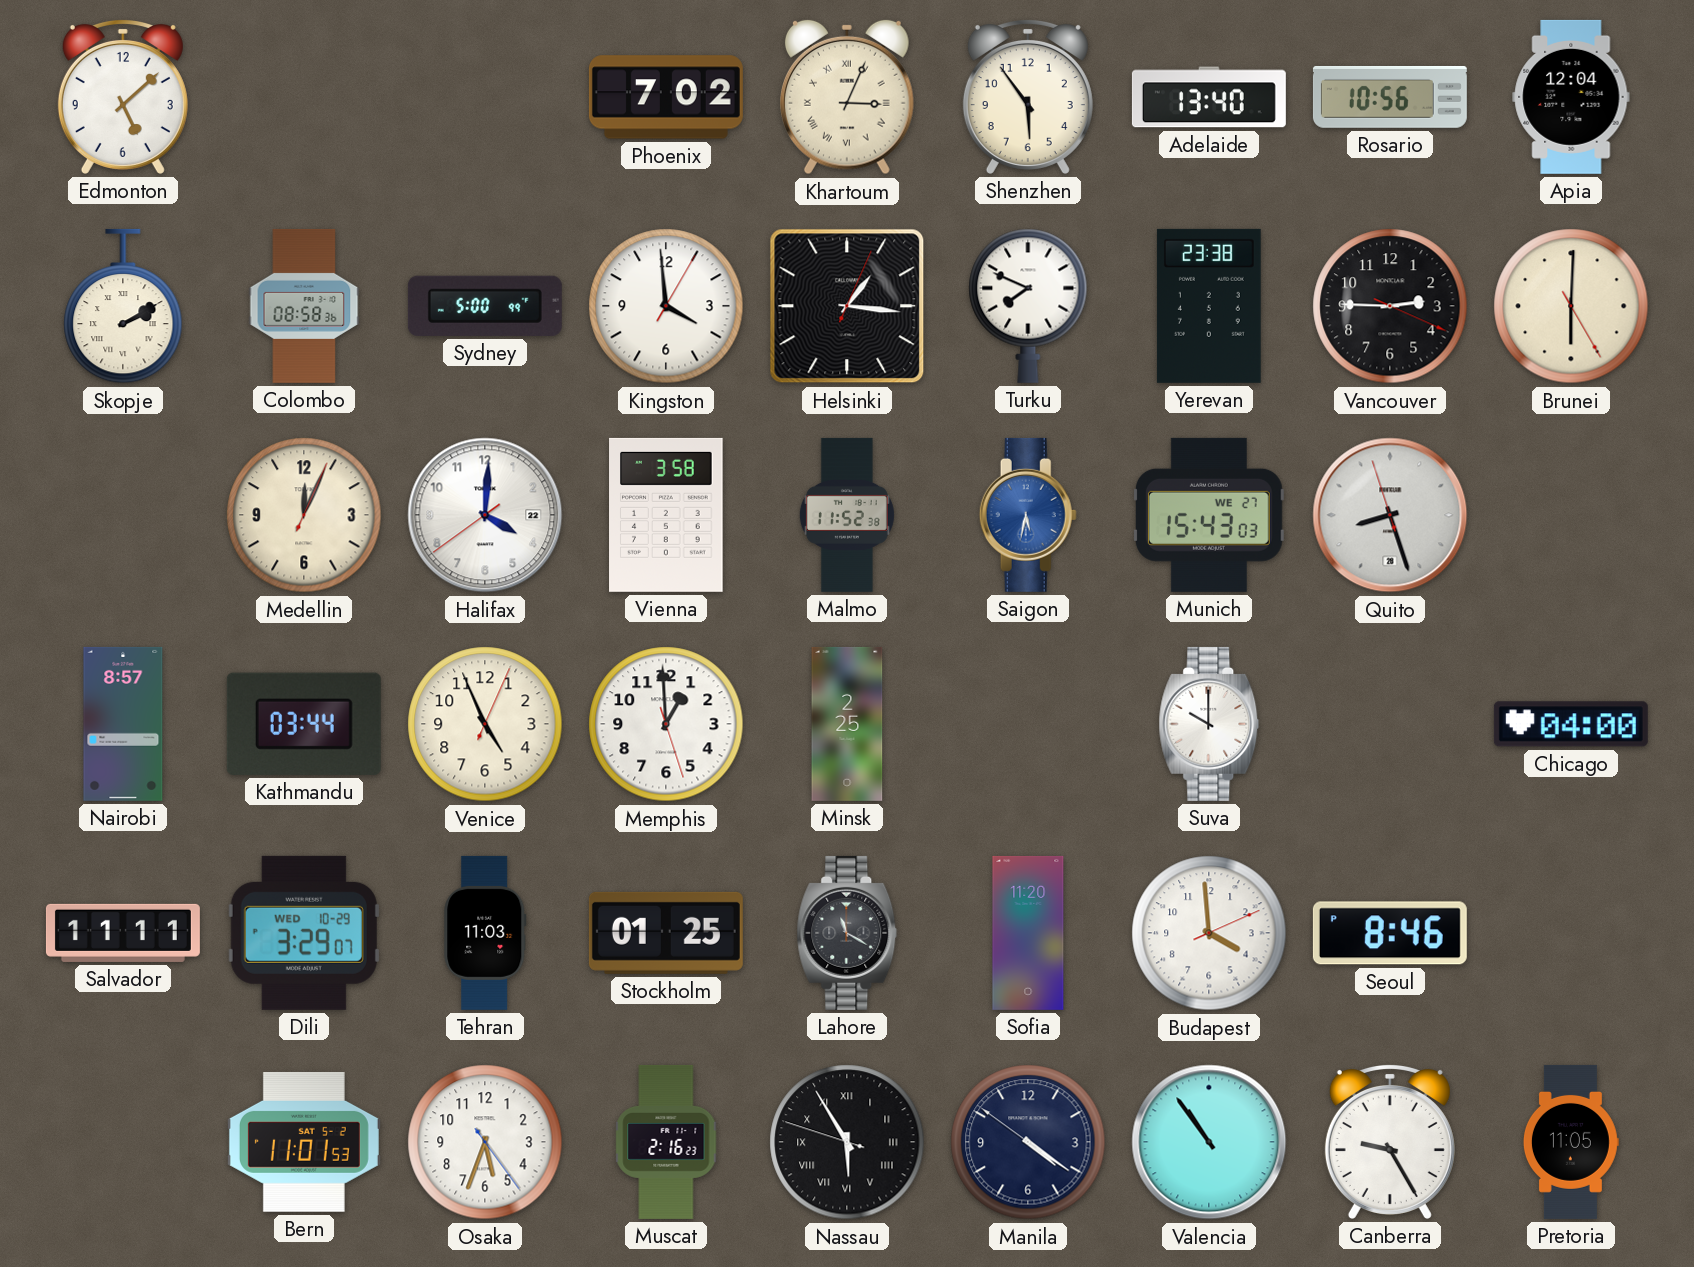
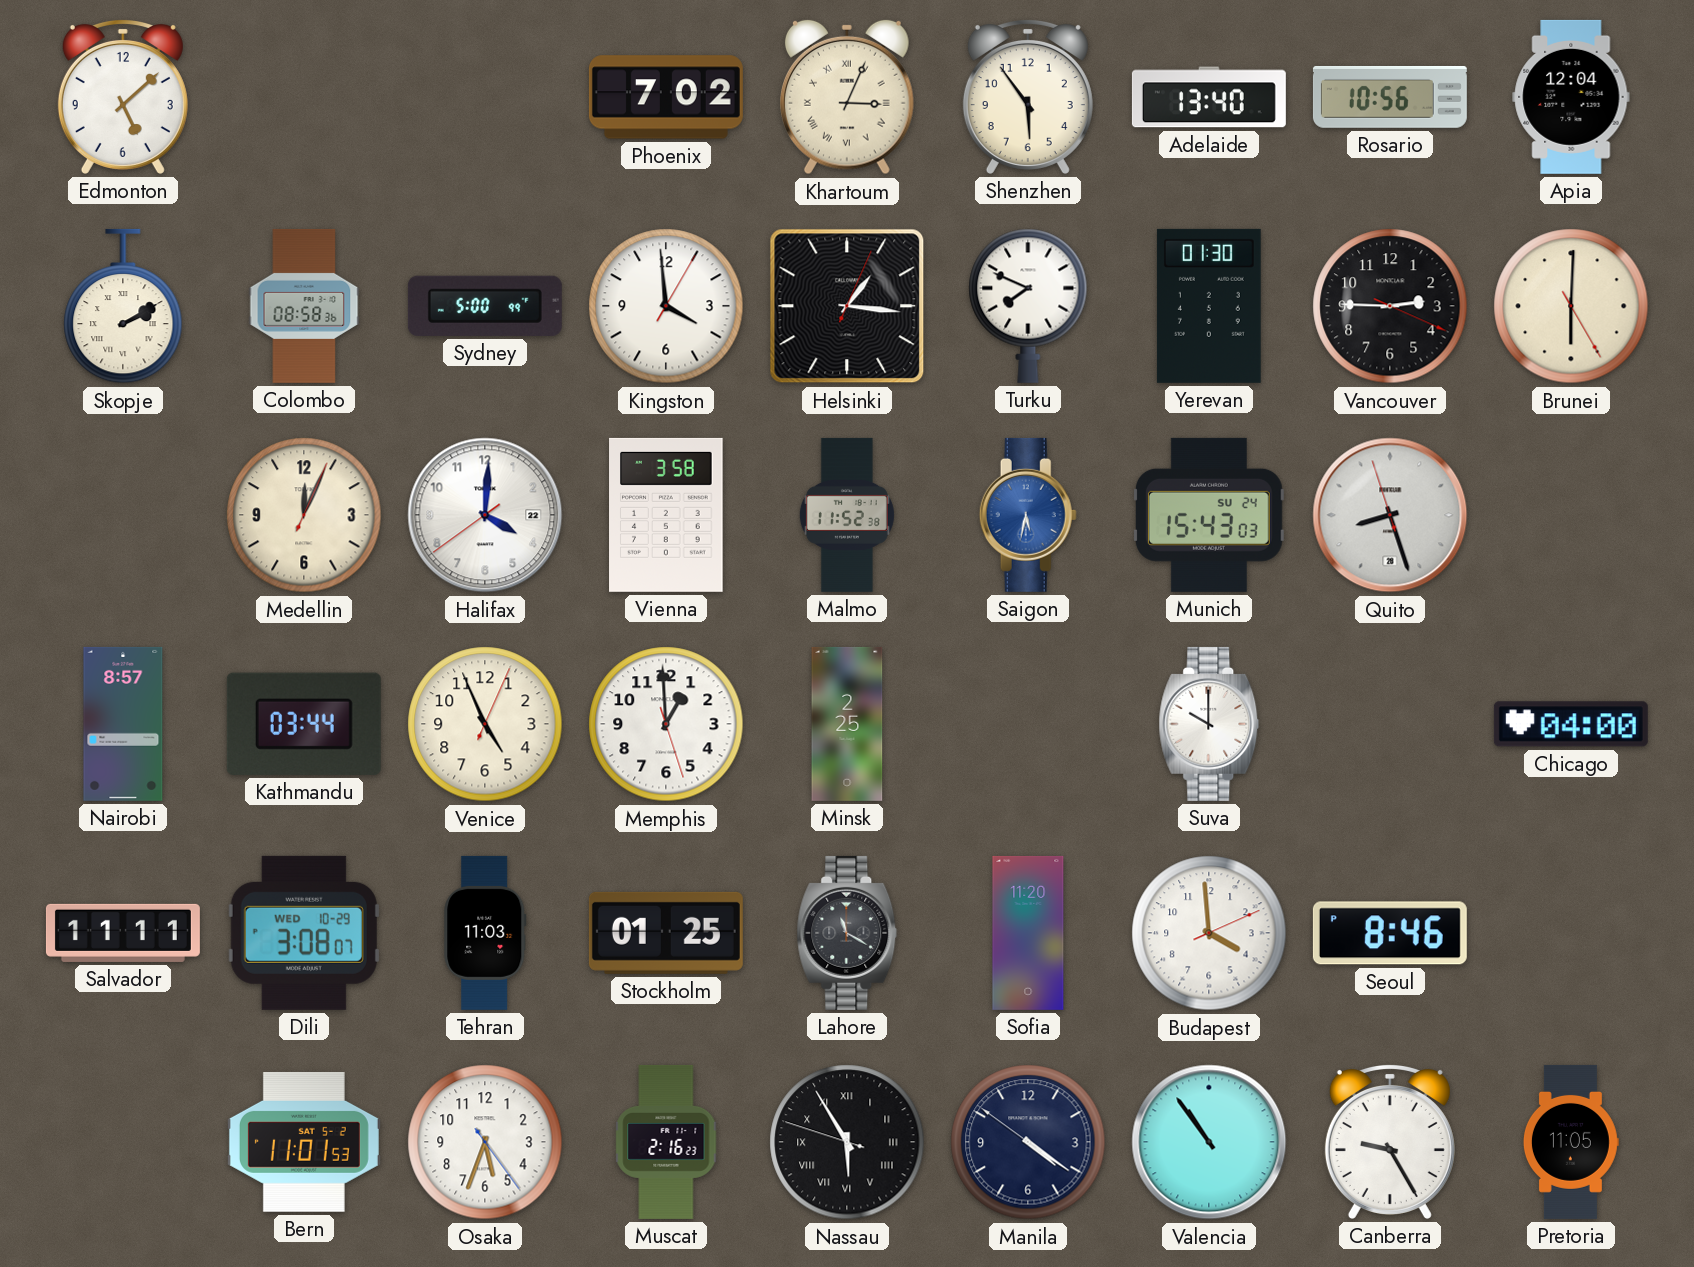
Yerevan: 23:38 -> 01:30
Munich date: WE 27 -> SU 24
Dili: 3:29 -> 3:08
